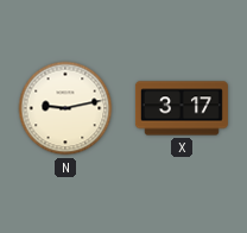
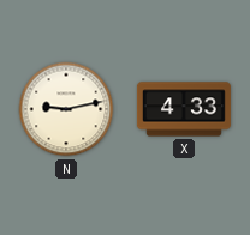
X: 3:17 -> 4:33
